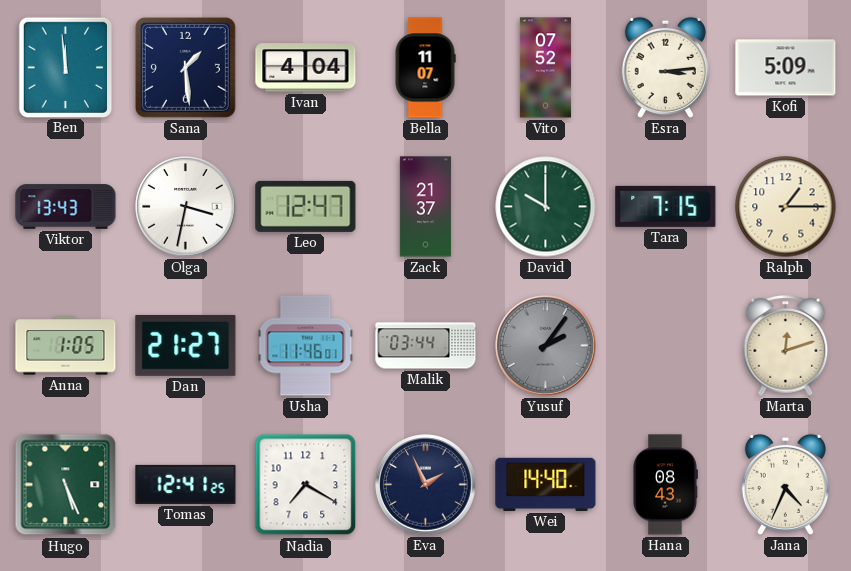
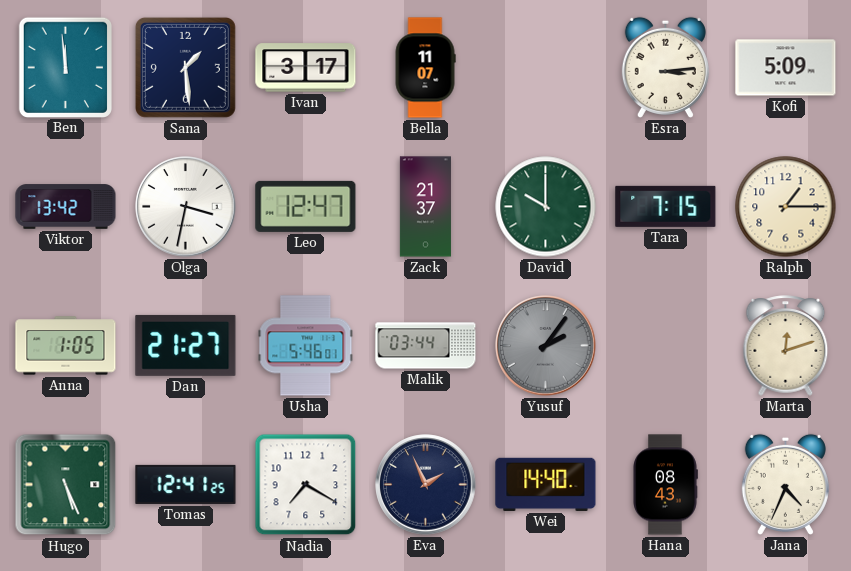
Ivan: 4:04 -> 3:17
Vito: 07:52 -> none
Viktor: 13:43 -> 13:42
Usha: 11:46 -> 5:46
